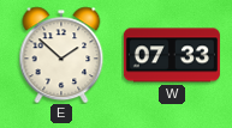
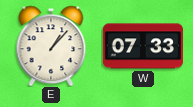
E: 1:52 -> 1:07
